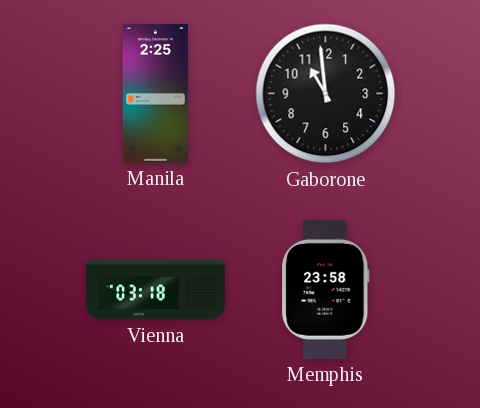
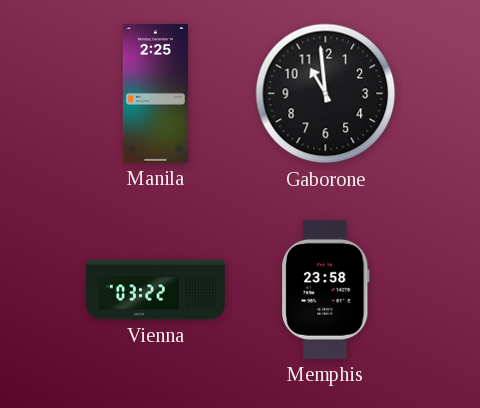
Vienna: 03:18 -> 03:22
